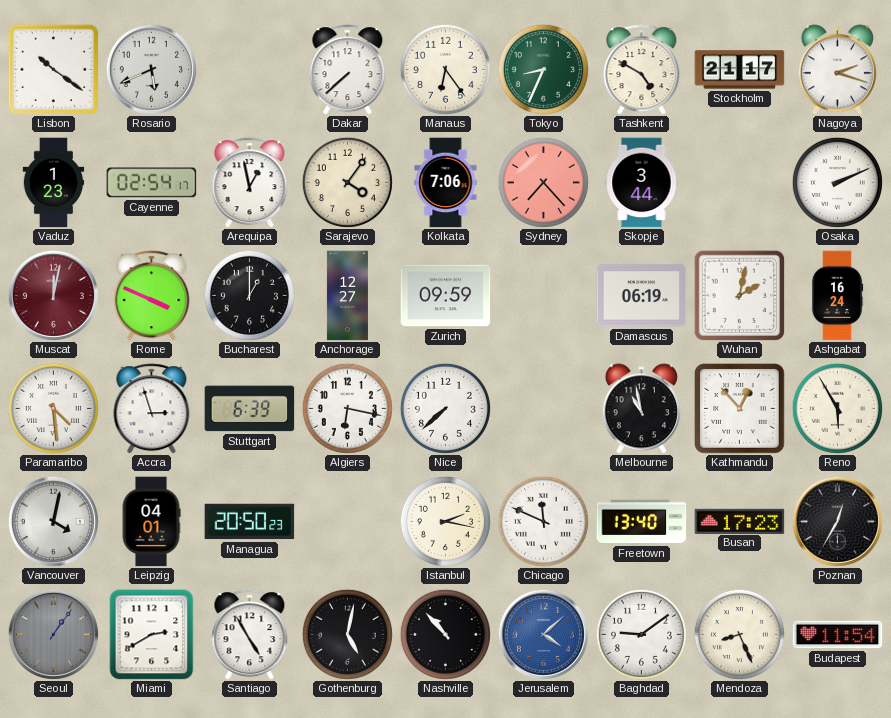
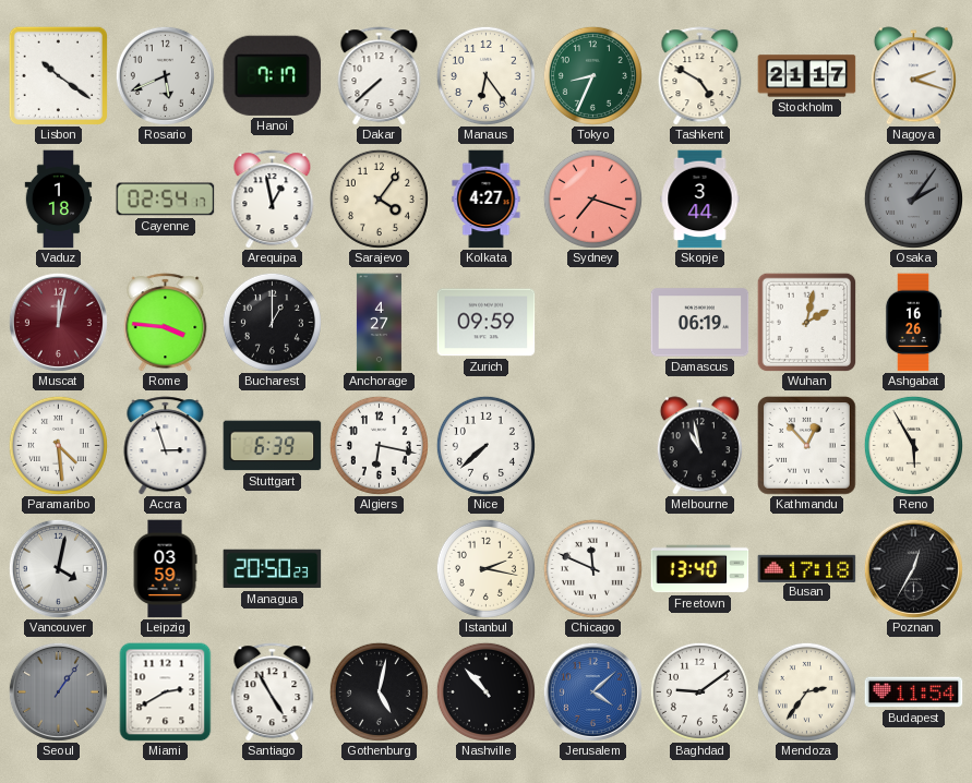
Hanoi: none -> 7:17
Vaduz: 1:23 -> 1:18
Kolkata: 7:06 -> 4:27
Sydney: 7:23 -> 7:18
Osaka: 2:11 -> 2:06
Osaka dial: white -> grey
Rome: 3:49 -> 3:46
Anchorage: 12:27 -> 4:27
Ashgabat: 16:24 -> 16:26
Leipzig: 04:01 -> 03:59
Busan: 17:23 -> 17:18
Mendoza: 8:26 -> 2:36
